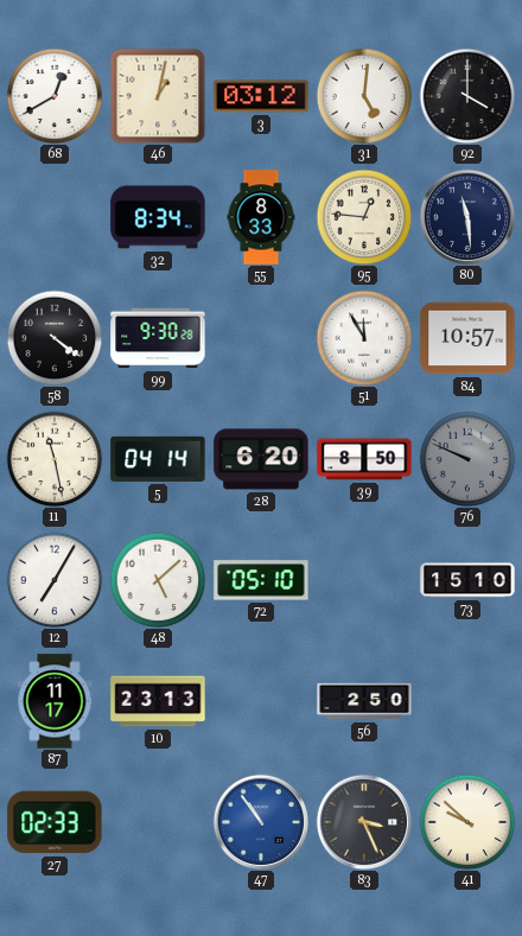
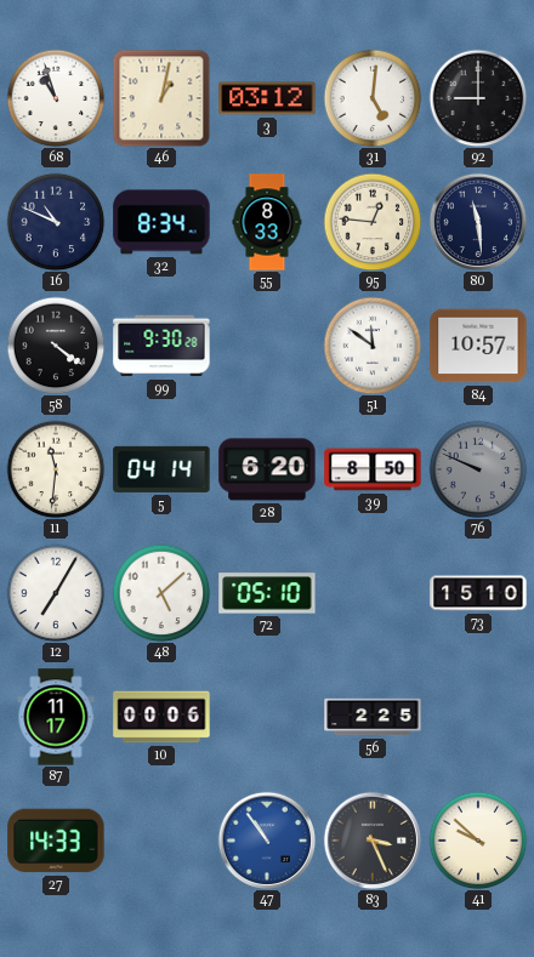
68: 12:40 -> 10:57
92: 4:00 -> 9:00
16: none -> 10:49
51: 11:55 -> 11:51
11: 11:28 -> 11:31
10: 23:13 -> 00:06
56: 2:50 -> 2:25
27: 02:33 -> 14:33
